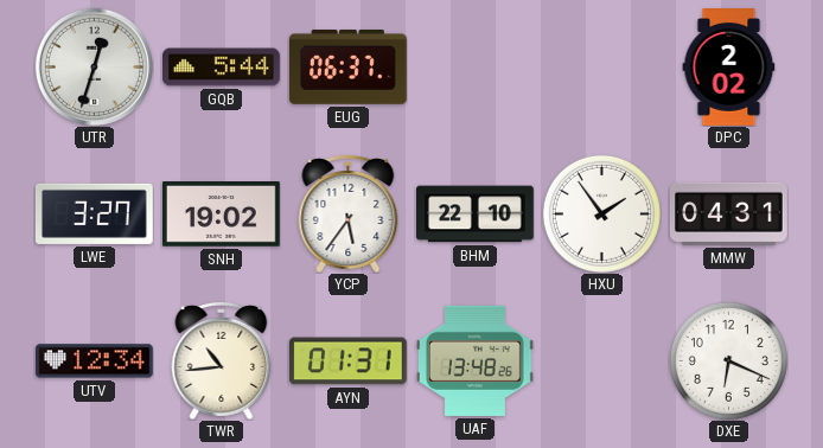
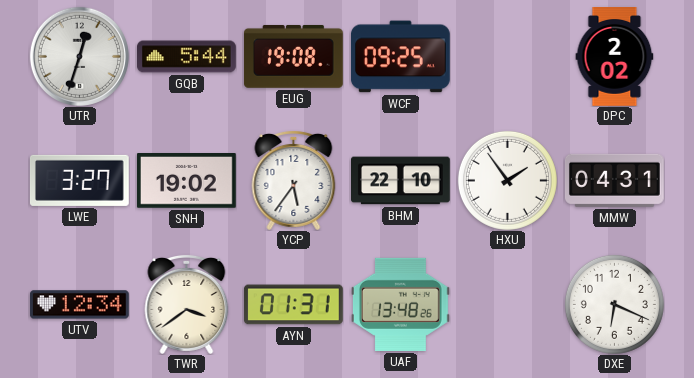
EUG: 06:37 -> 19:08
WCF: none -> 09:25
TWR: 10:44 -> 3:39
